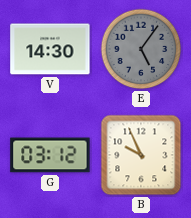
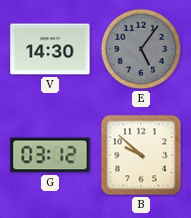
B: 9:56 -> 9:52
